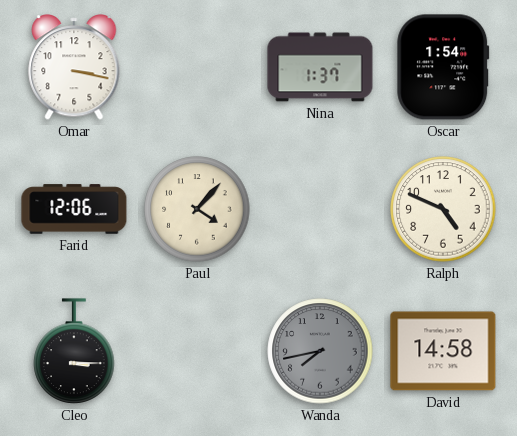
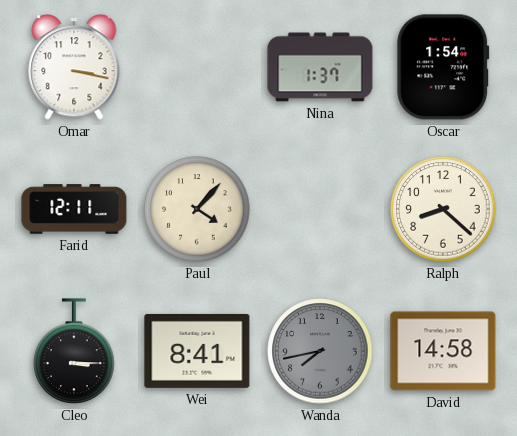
Farid: 12:06 -> 12:11
Ralph: 4:49 -> 8:22
Wei: none -> 8:41
